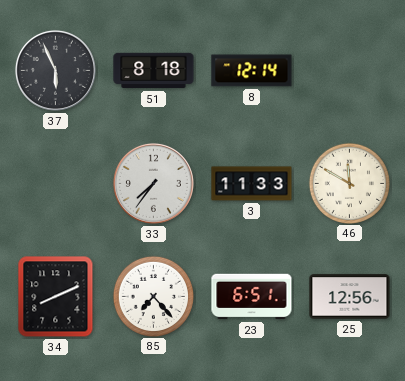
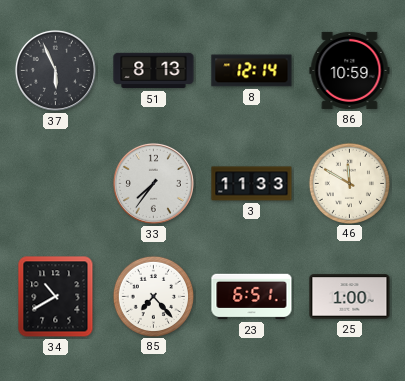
51: 8:18 -> 8:13
86: none -> 10:59
34: 8:11 -> 10:40
25: 12:56 -> 1:00
